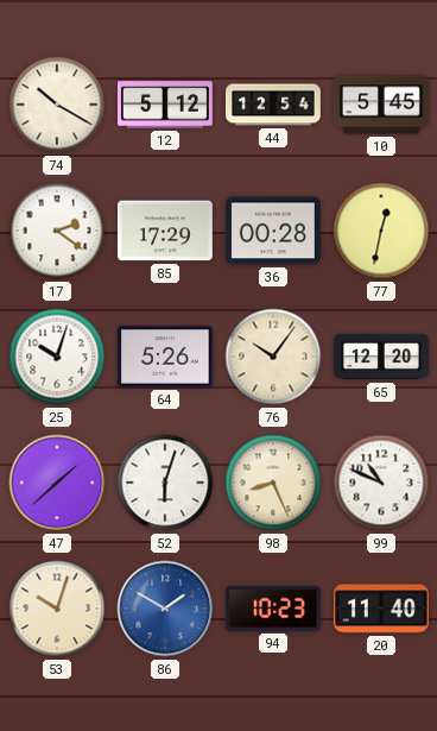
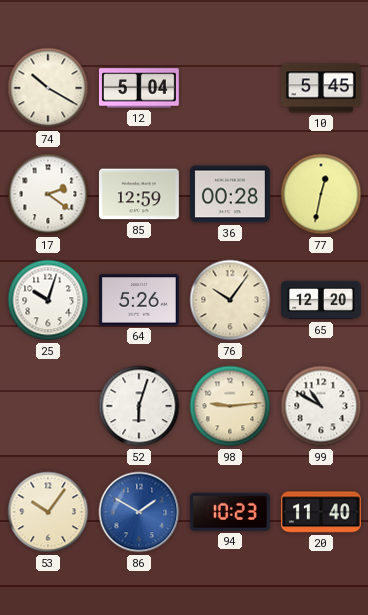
12: 5:12 -> 5:04
44: 12:54 -> none
85: 17:29 -> 12:59
47: 1:38 -> none
98: 8:26 -> 9:14
99: 10:49 -> 10:50
53: 10:03 -> 10:06
